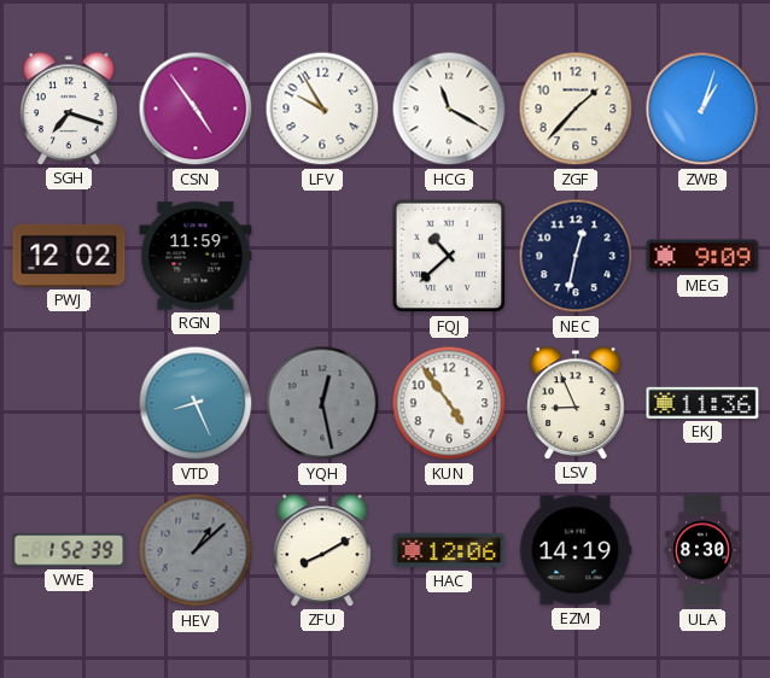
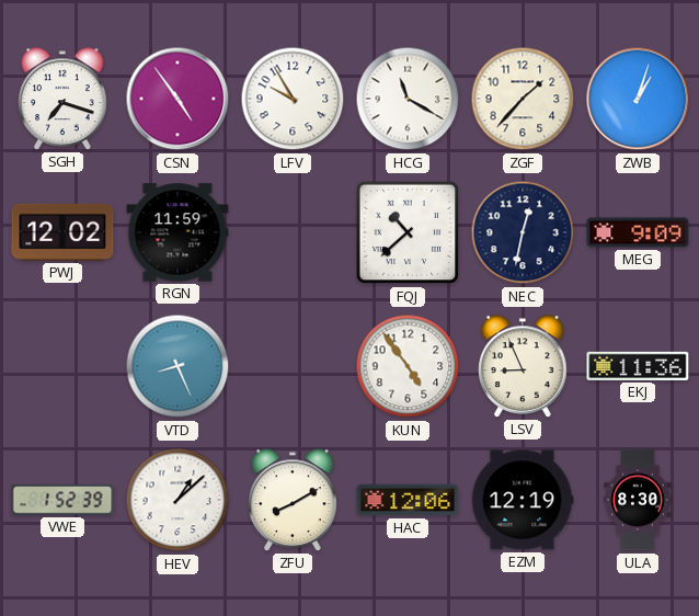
YQH: 12:28 -> none
HEV dial: grey -> white
EZM: 14:19 -> 12:19
